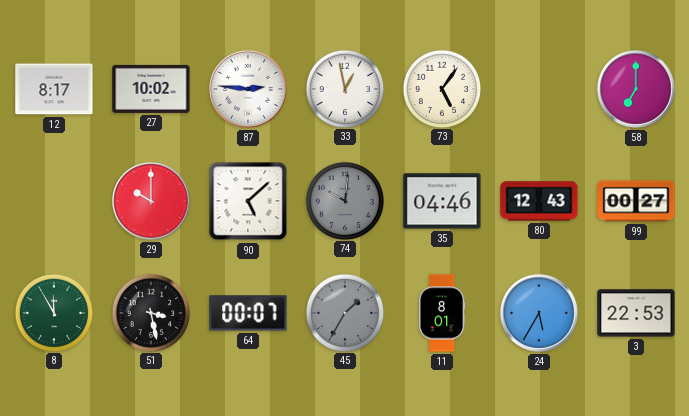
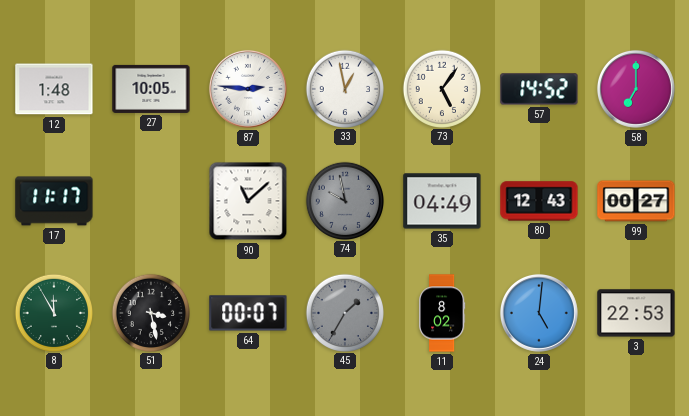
12: 8:17 -> 1:48
27: 10:02 -> 10:05
57: none -> 14:52
17: none -> 11:17
29: 10:00 -> none
90: 5:08 -> 11:08
74: 10:01 -> 9:58
35: 04:46 -> 04:49
11: 8:01 -> 8:02
24: 5:35 -> 5:01
